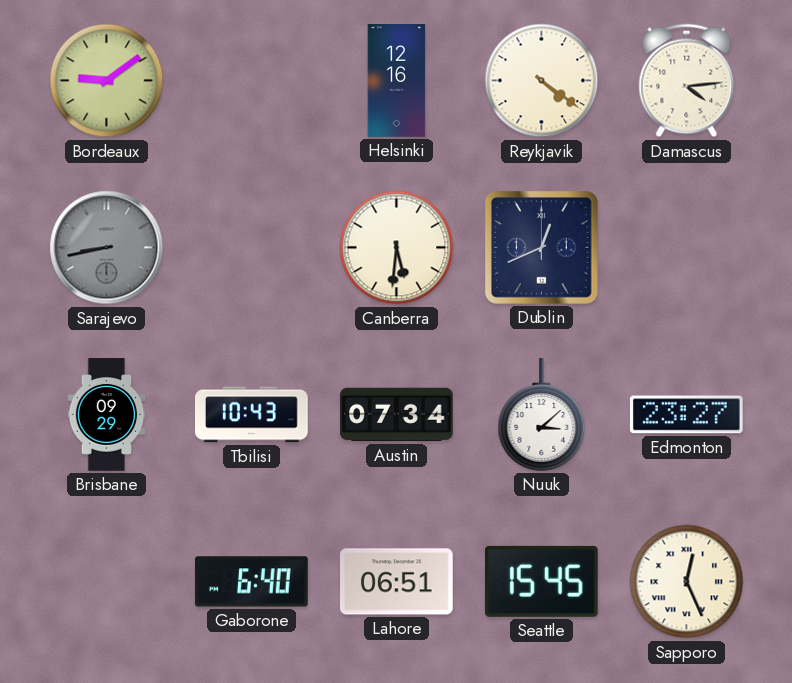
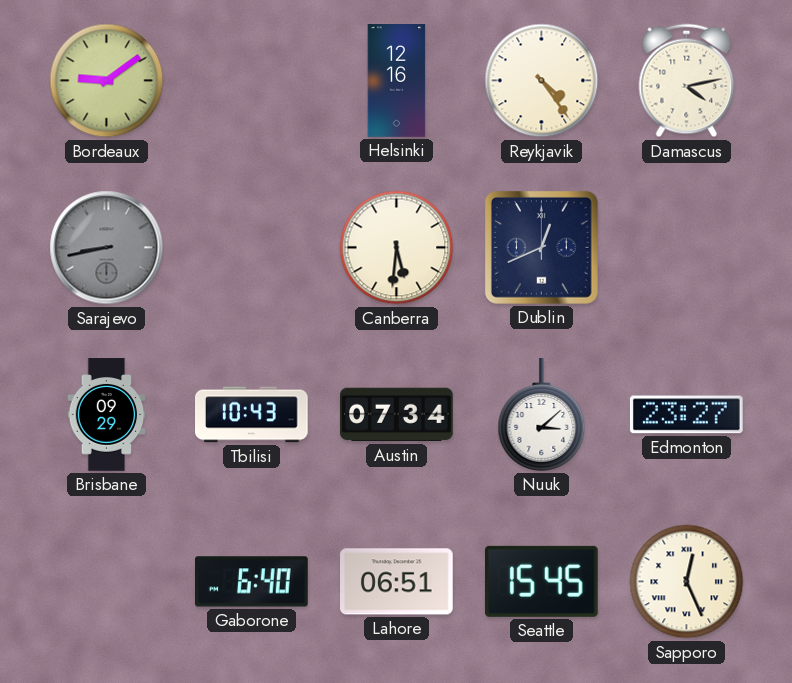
Reykjavik: 4:21 -> 4:24
Damascus: 4:14 -> 4:13
